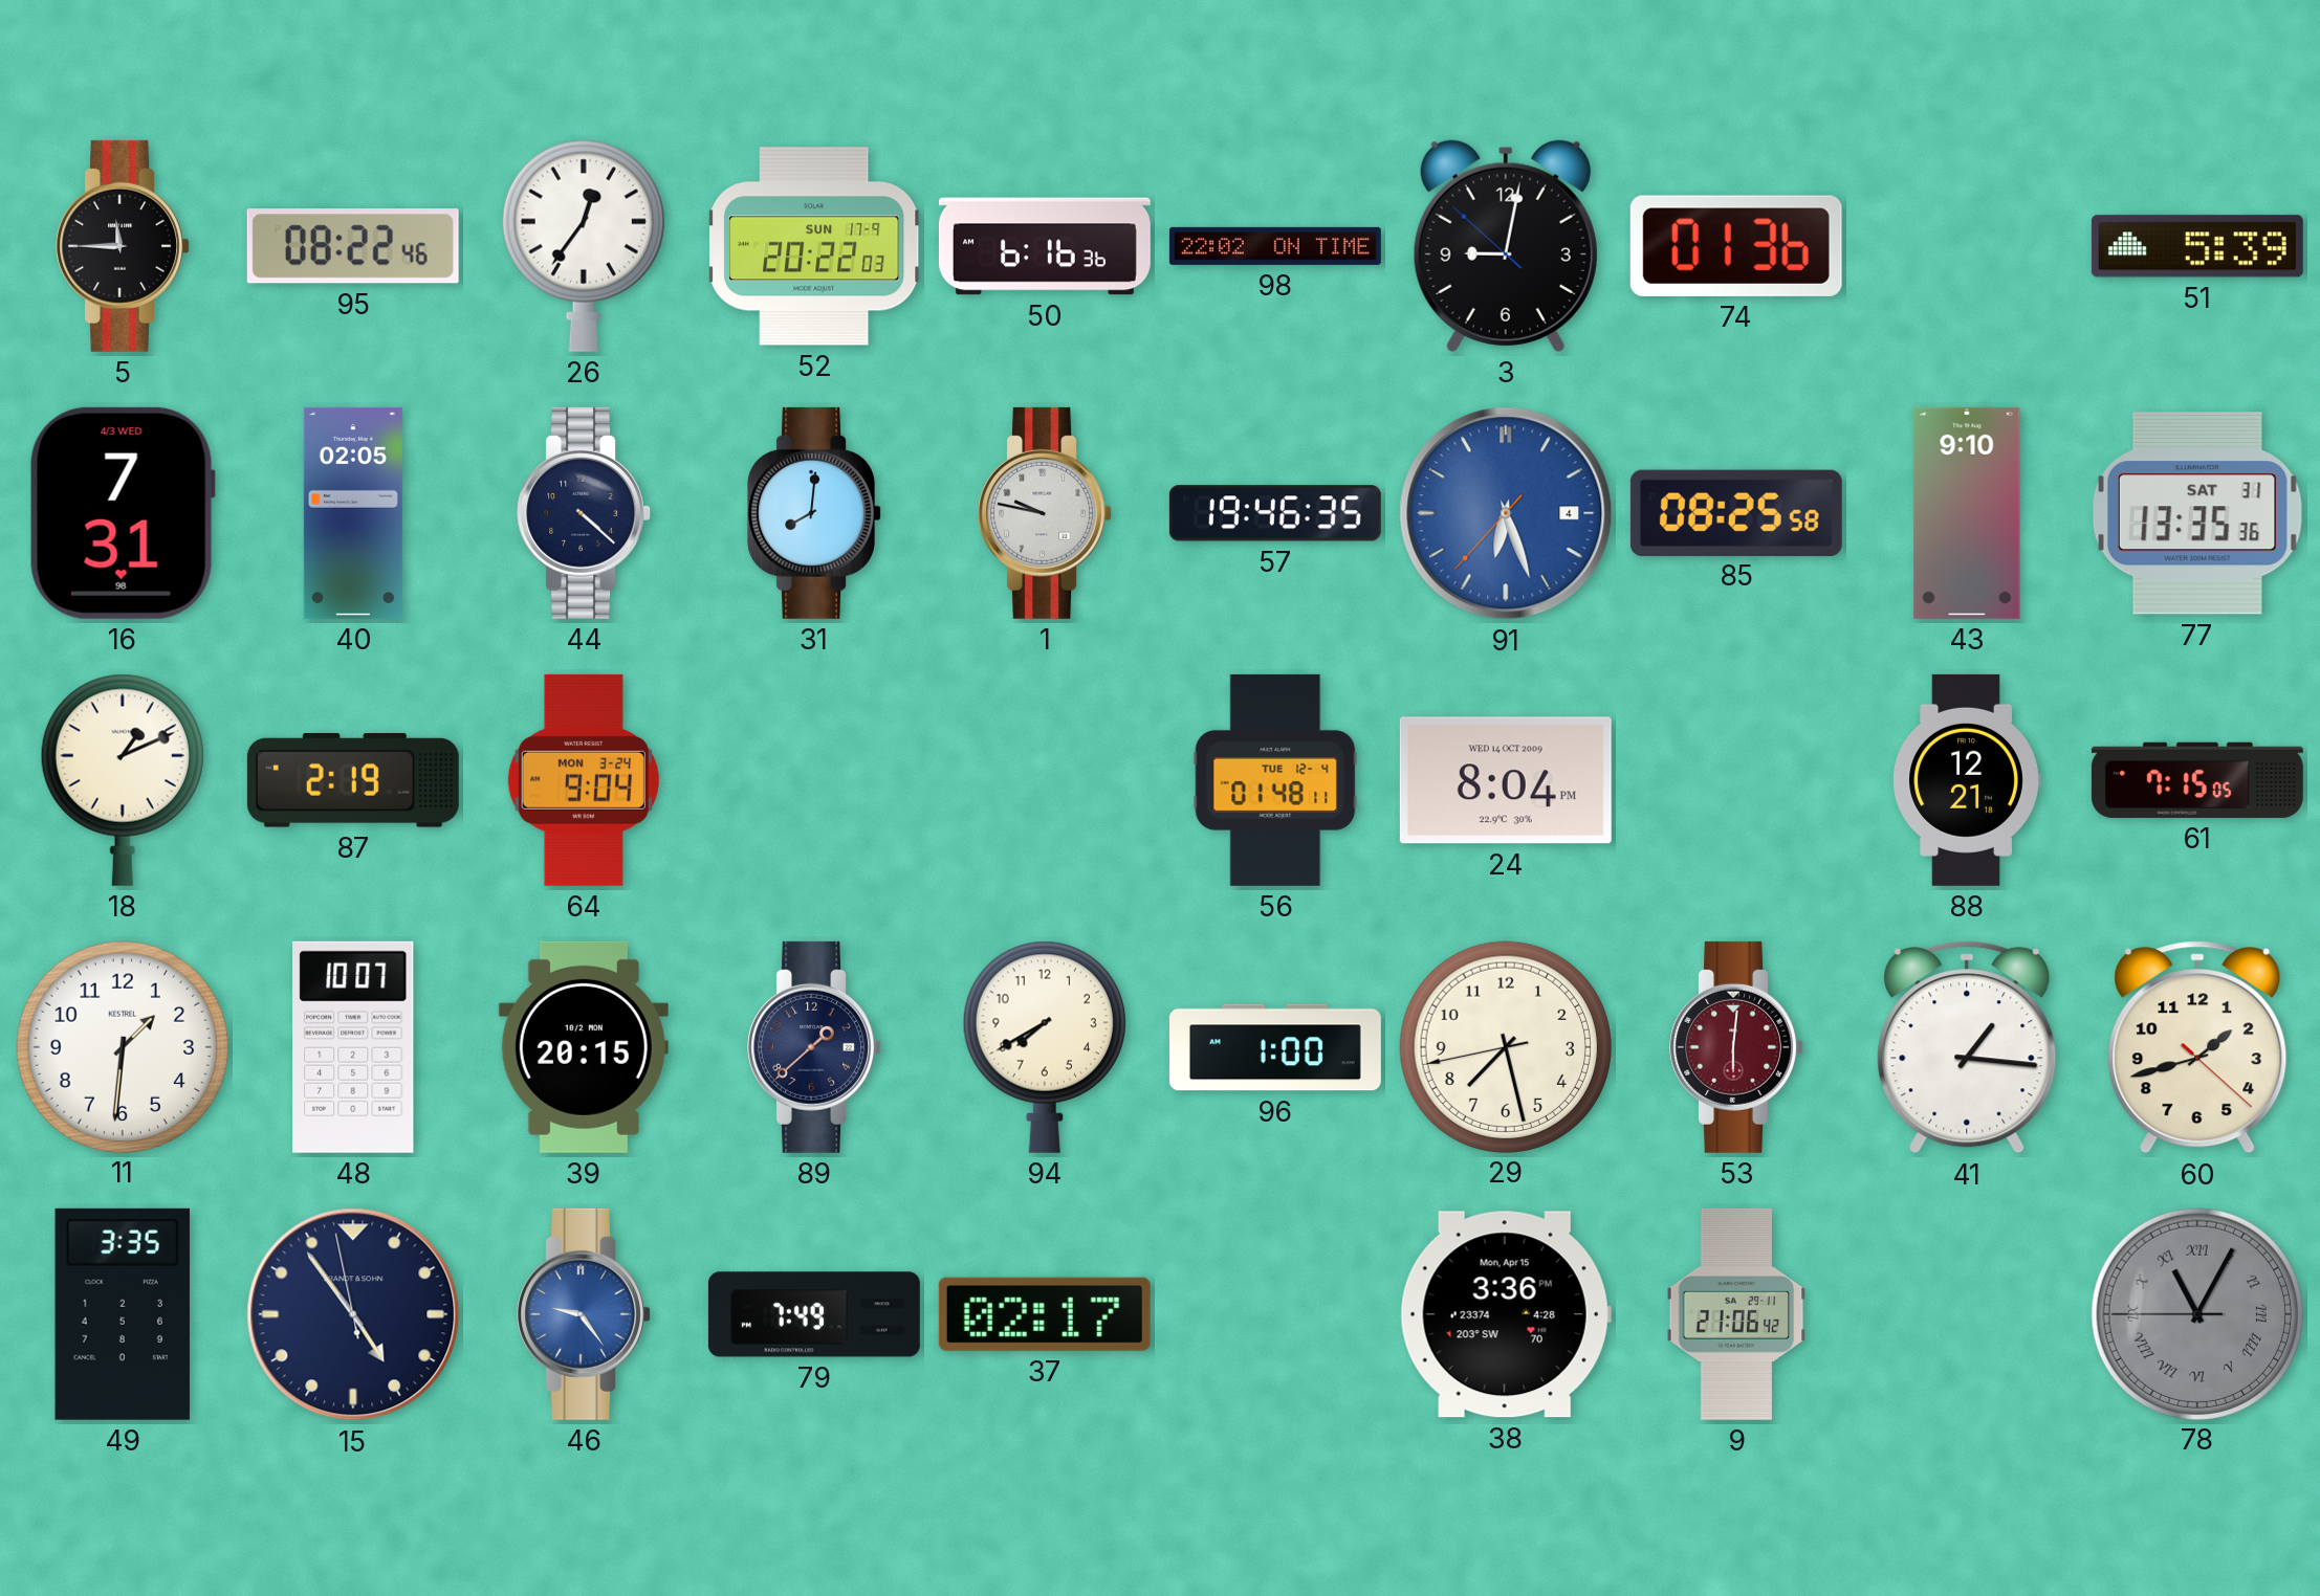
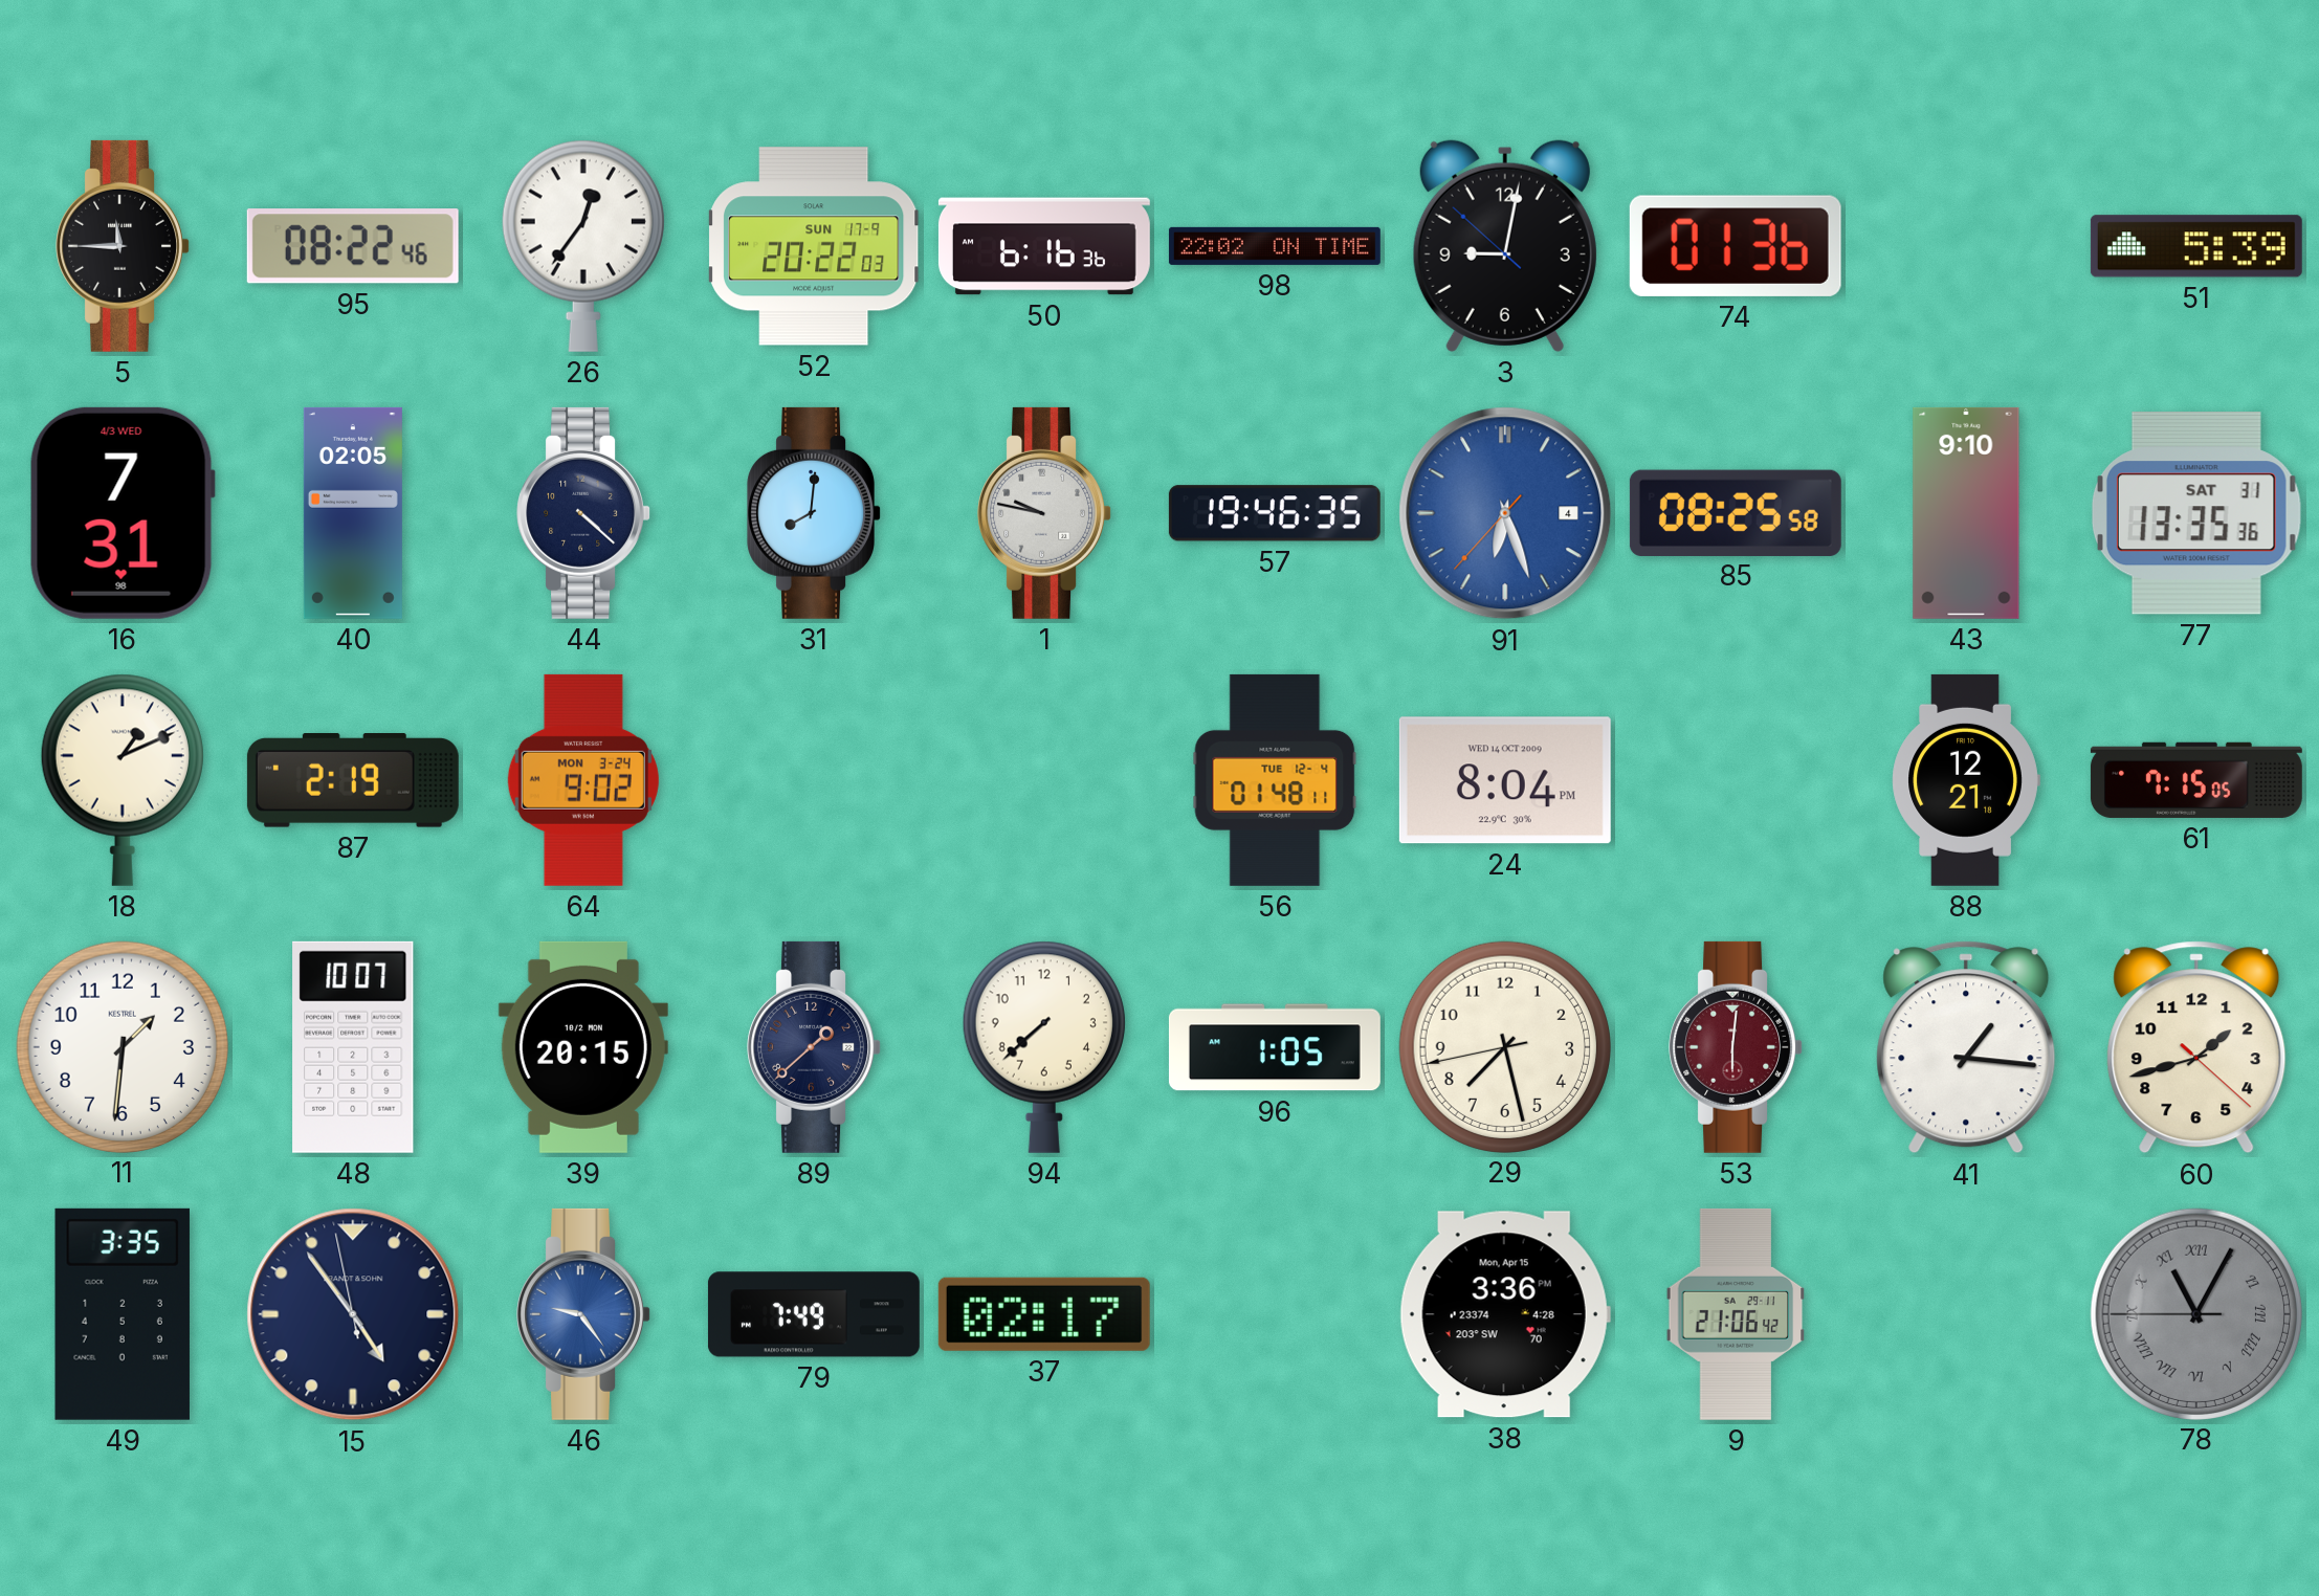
64: 9:04 -> 9:02
94: 7:40 -> 7:38
96: 1:00 -> 1:05
